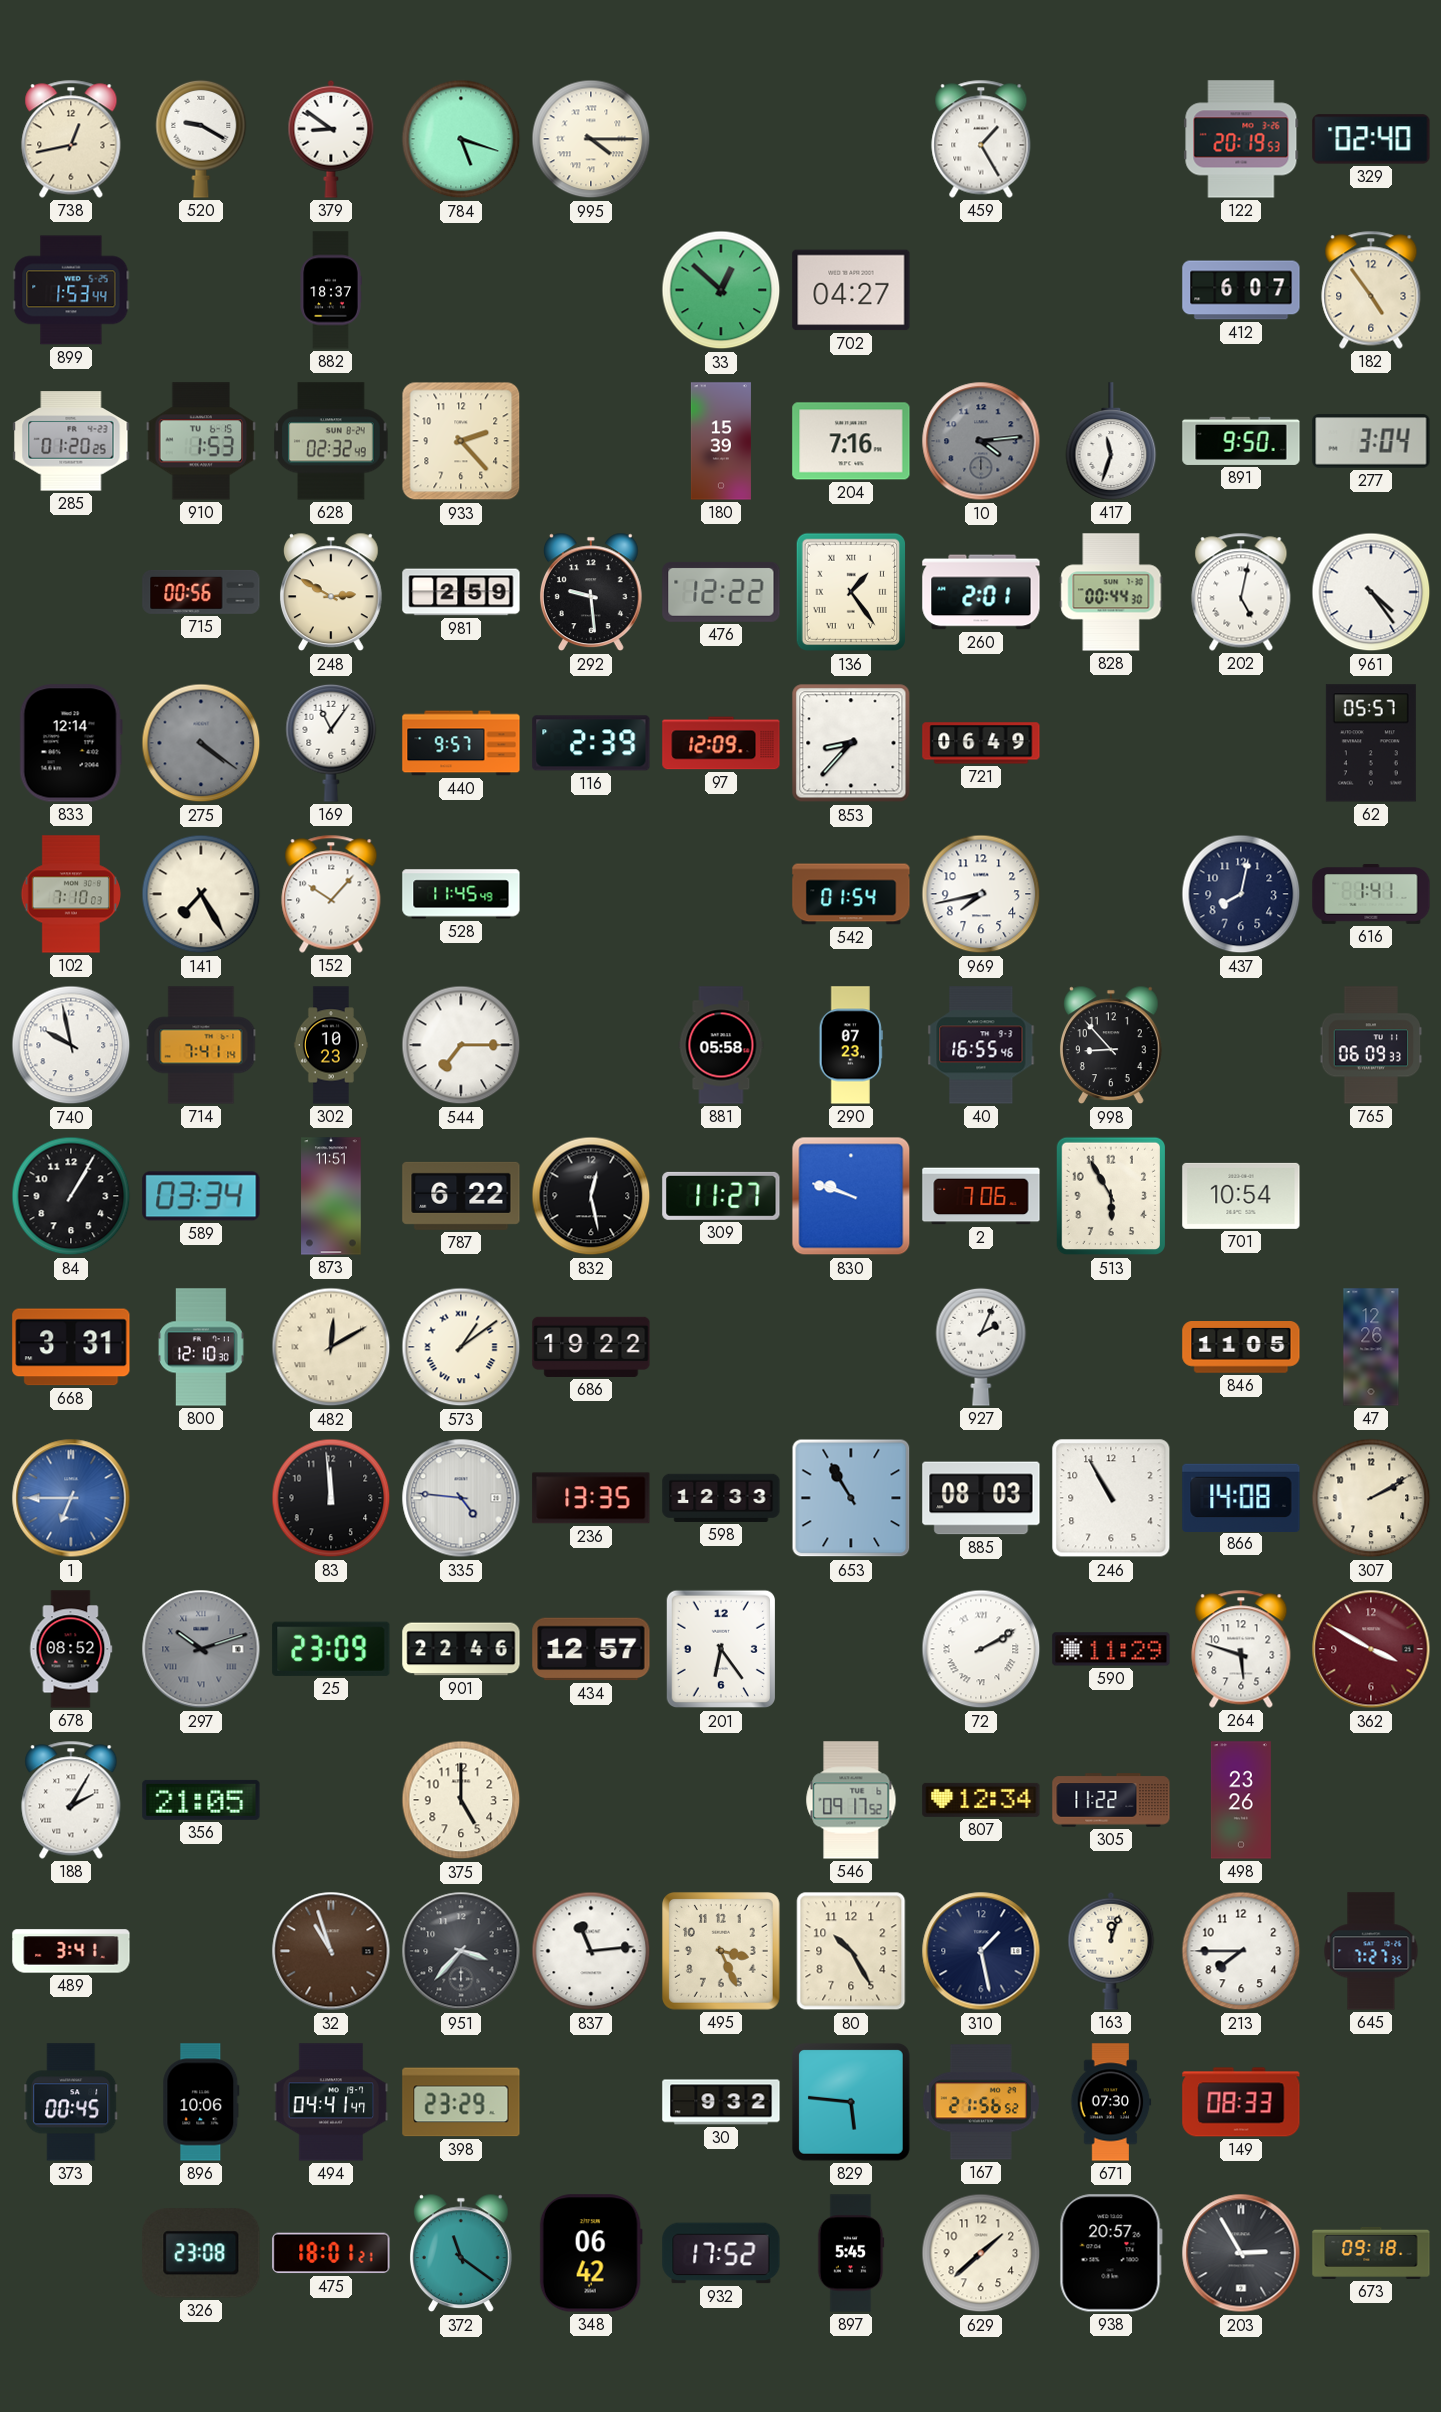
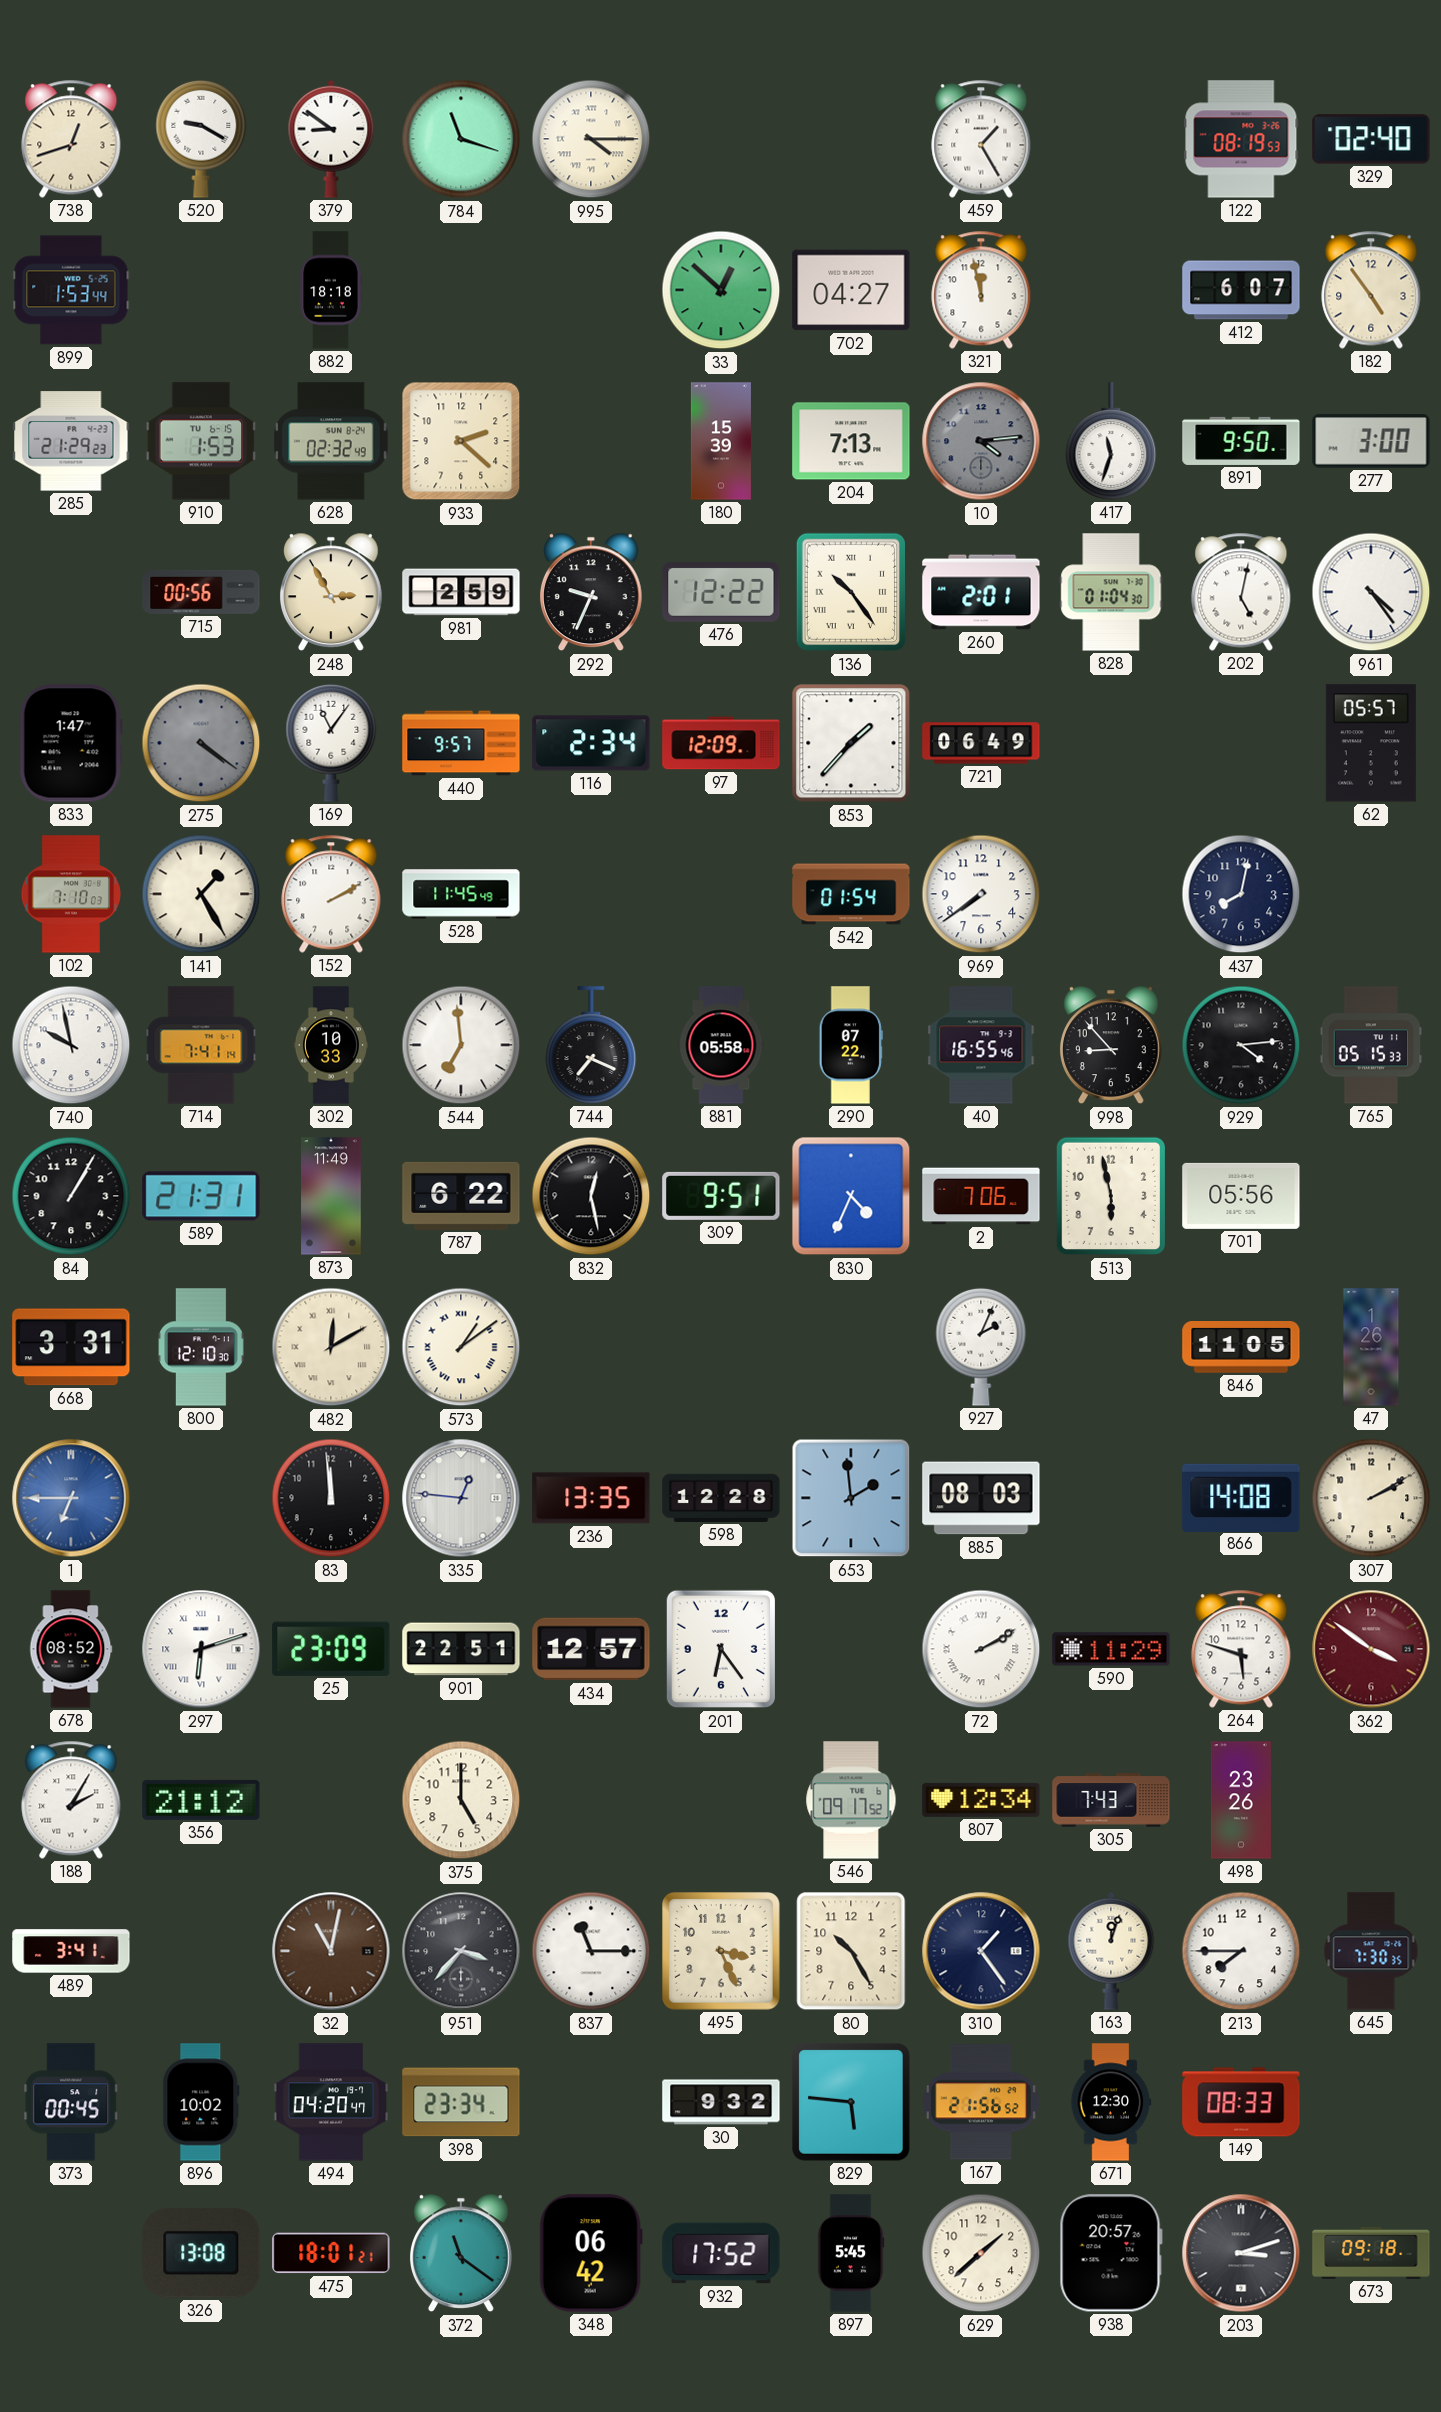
738: 12:43 -> 12:42
784: 5:18 -> 11:18
122: 20:19 -> 08:19
882: 18:37 -> 18:18
321: none -> 11:58
285: 01:20 -> 21:29
933: 2:23 -> 2:22
204: 7:16 -> 7:13
277: 3:04 -> 3:00
248: 2:50 -> 2:55
292: 9:29 -> 9:34
136: 1:24 -> 10:24
828: 00:44 -> 01:04
833: 12:14 -> 1:47
116: 2:39 -> 2:34
853: 8:37 -> 1:37
141: 7:25 -> 1:25
152: 10:07 -> 2:10
969: 7:43 -> 7:39
616: 1:41 -> none
302: 10:23 -> 10:33
544: 7:15 -> 6:59
744: none -> 7:19
290: 07:23 -> 07:22
929: none -> 4:14
765: 06:09 -> 05:15
589: 03:34 -> 21:31
873: 11:51 -> 11:49
309: 11:27 -> 9:51
830: 9:48 -> 4:34
513: 5:55 -> 5:58
701: 10:54 -> 05:56
686: 19:22 -> none
47: 12:26 -> 1:26
335: 4:46 -> 12:46
598: 12:33 -> 12:28
653: 10:55 -> 1:59
246: 10:55 -> none
297: 10:12 -> 6:12
297 dial: grey -> white
901: 22:46 -> 22:51
362: 3:50 -> 3:51
356: 21:05 -> 21:12
305: 11:22 -> 7:43
32: 10:57 -> 11:02
837: 11:14 -> 11:15
310: 1:28 -> 1:24
645: 7:27 -> 7:30
896: 10:06 -> 10:02
494: 04:41 -> 04:20
398: 23:29 -> 23:34
671: 07:30 -> 12:30
326: 23:08 -> 13:08
203: 2:55 -> 3:12
